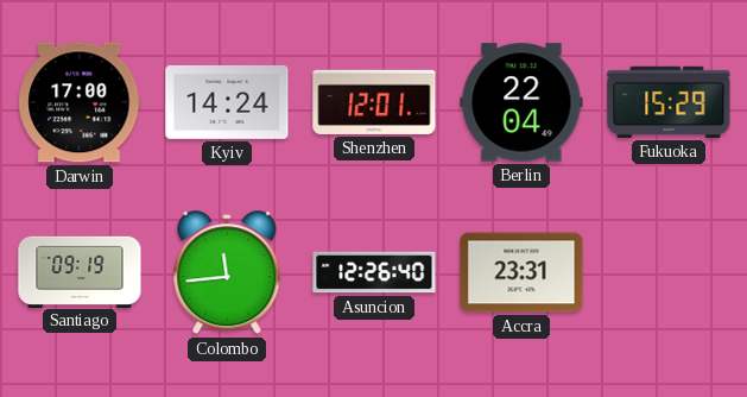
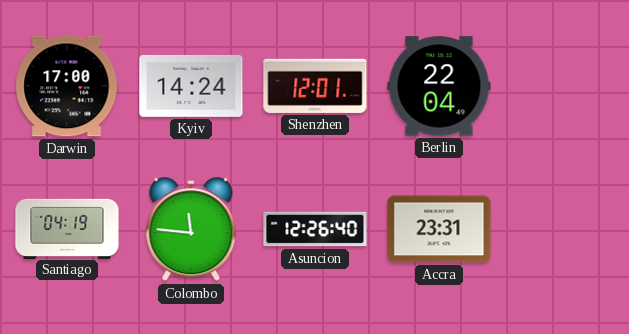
Fukuoka: 15:29 -> none
Santiago: 09:19 -> 04:19
Colombo: 11:44 -> 11:46
